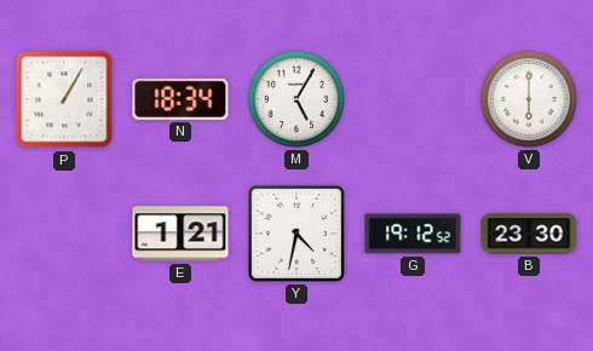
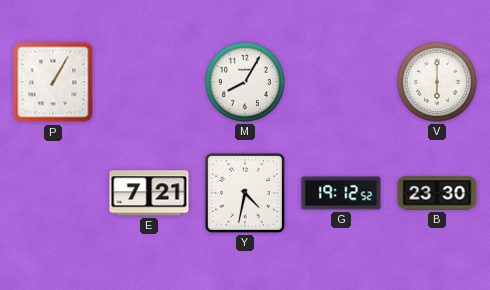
N: 18:34 -> none
M: 5:05 -> 8:05
E: 1:21 -> 7:21
